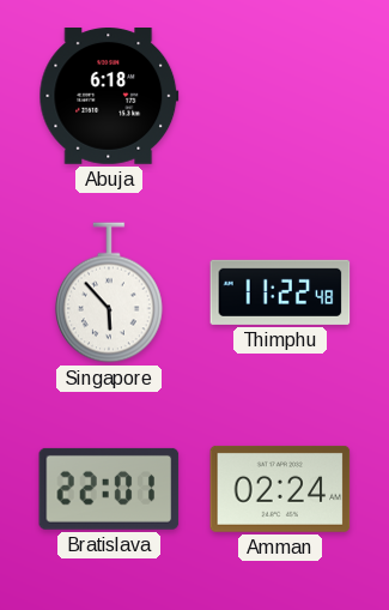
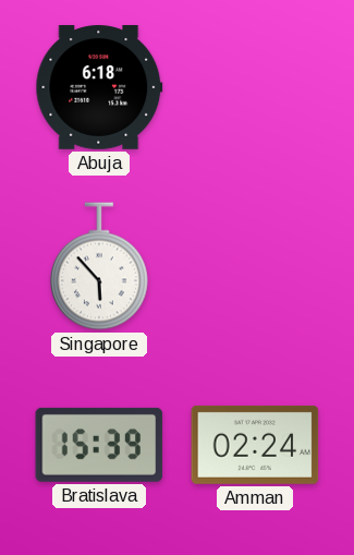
Thimphu: 11:22 -> none
Bratislava: 22:01 -> 15:39
